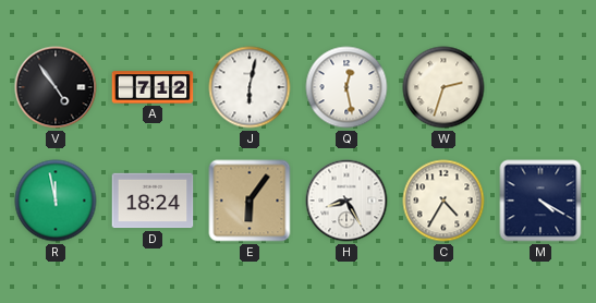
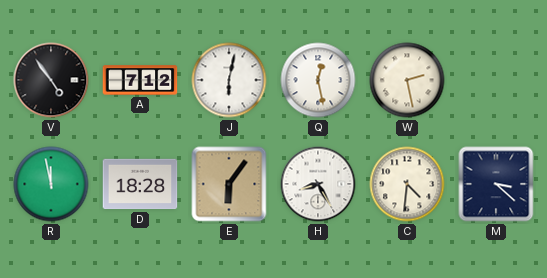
W: 2:33 -> 2:28
D: 18:24 -> 18:28
C: 4:35 -> 4:31
M: 4:20 -> 3:22
